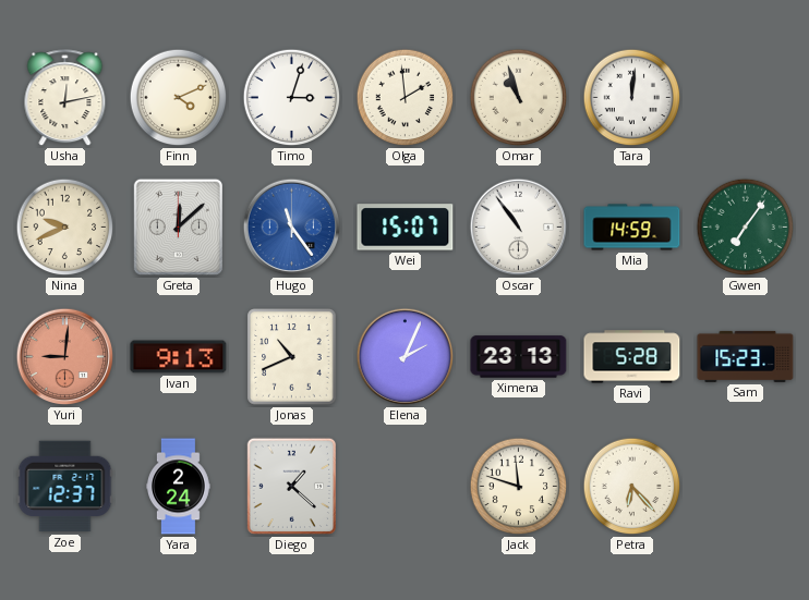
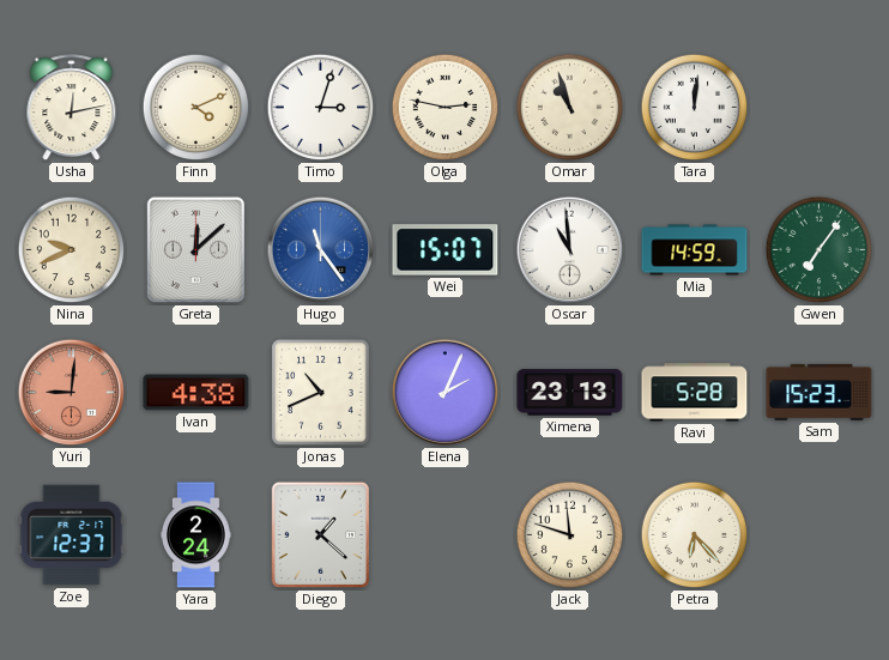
Olga: 1:59 -> 2:47
Oscar: 10:54 -> 10:59
Ivan: 9:13 -> 4:38
